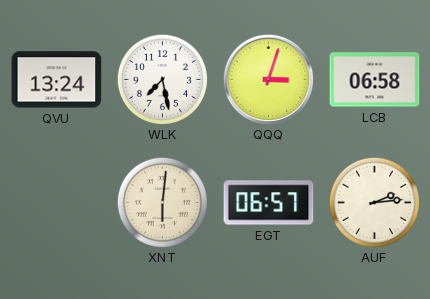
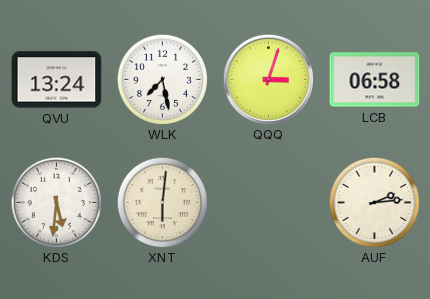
KDS: none -> 5:31
EGT: 06:57 -> none
